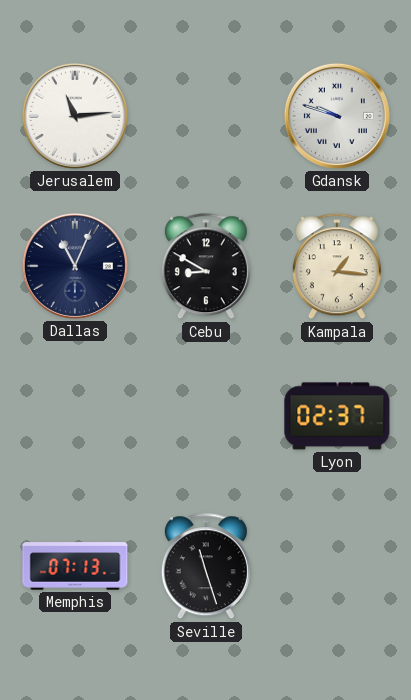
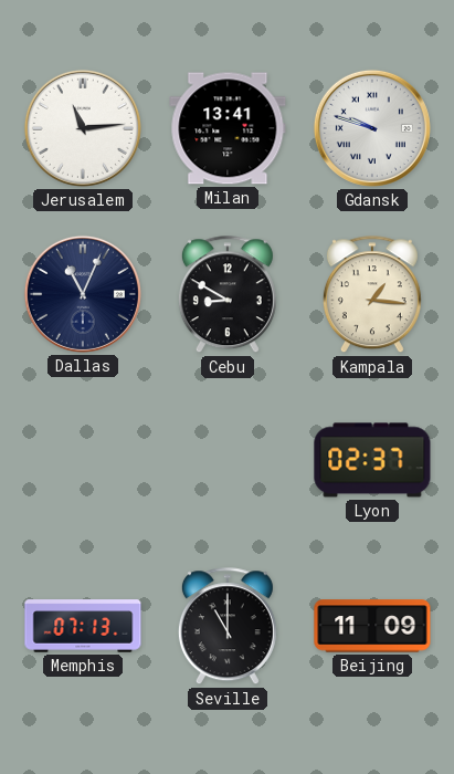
Milan: none -> 13:41
Seville: 11:27 -> 11:00
Beijing: none -> 11:09
